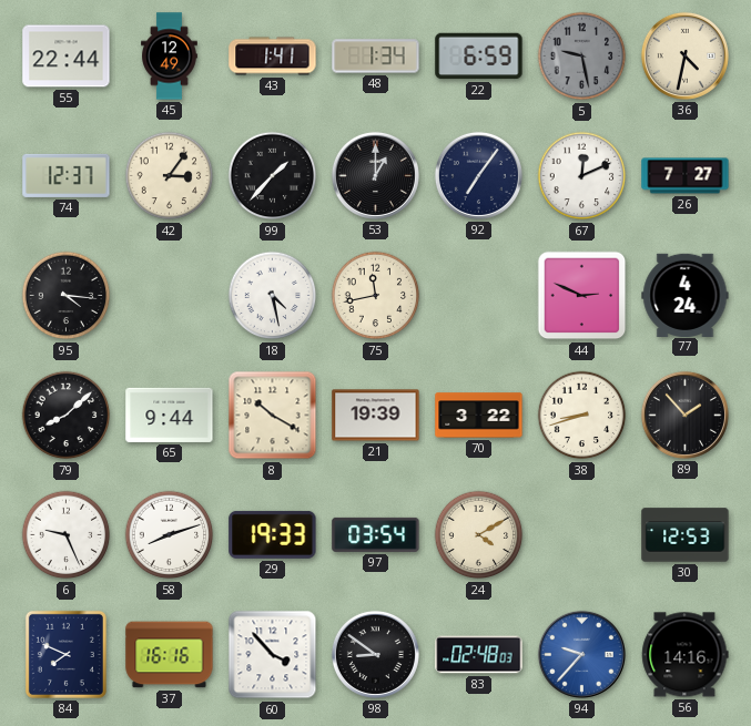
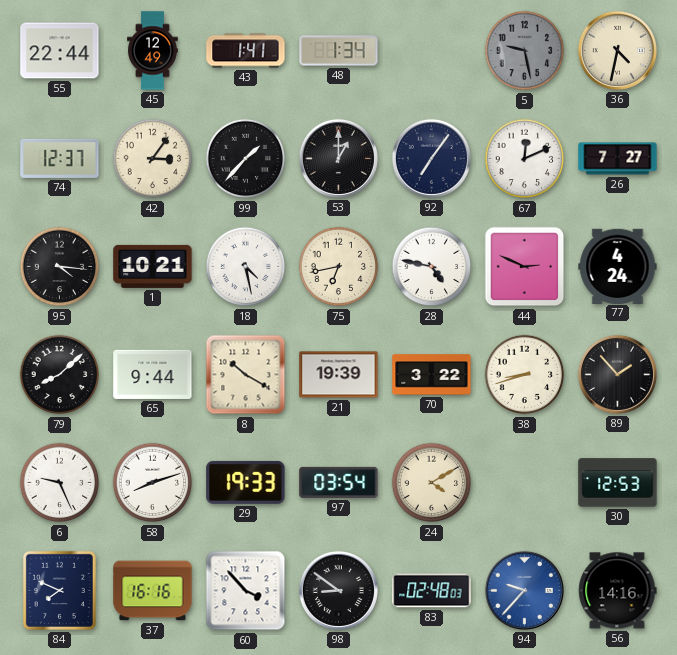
22: 6:59 -> none
1: none -> 10:21
75: 11:43 -> 6:43
28: none -> 4:47
